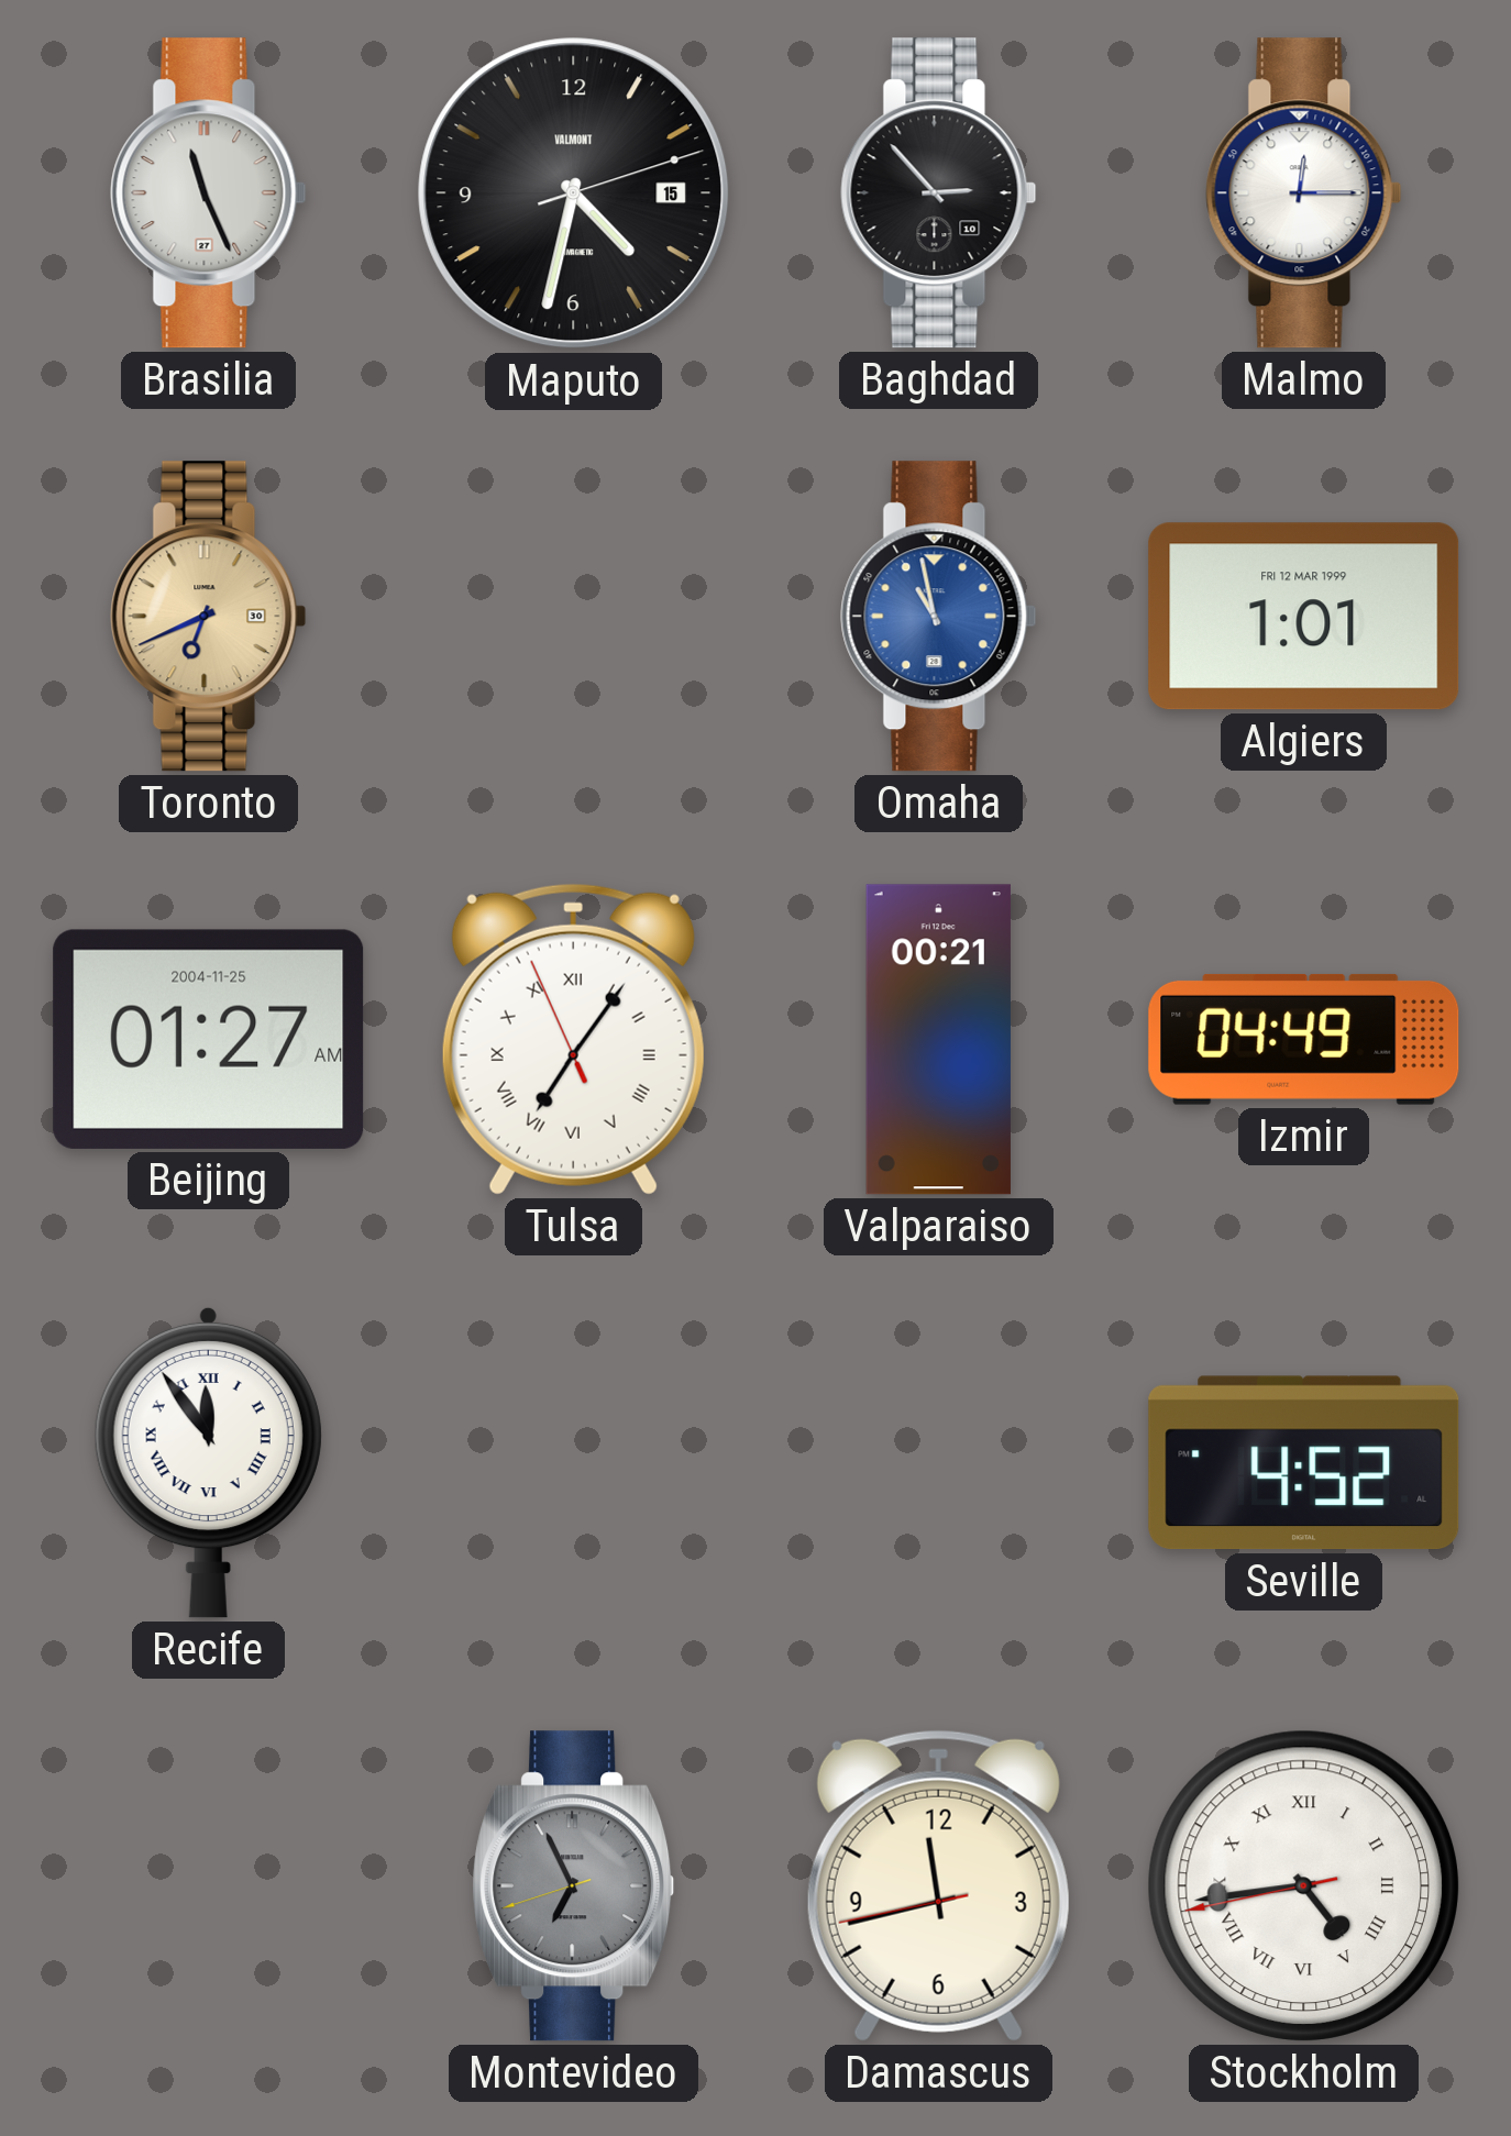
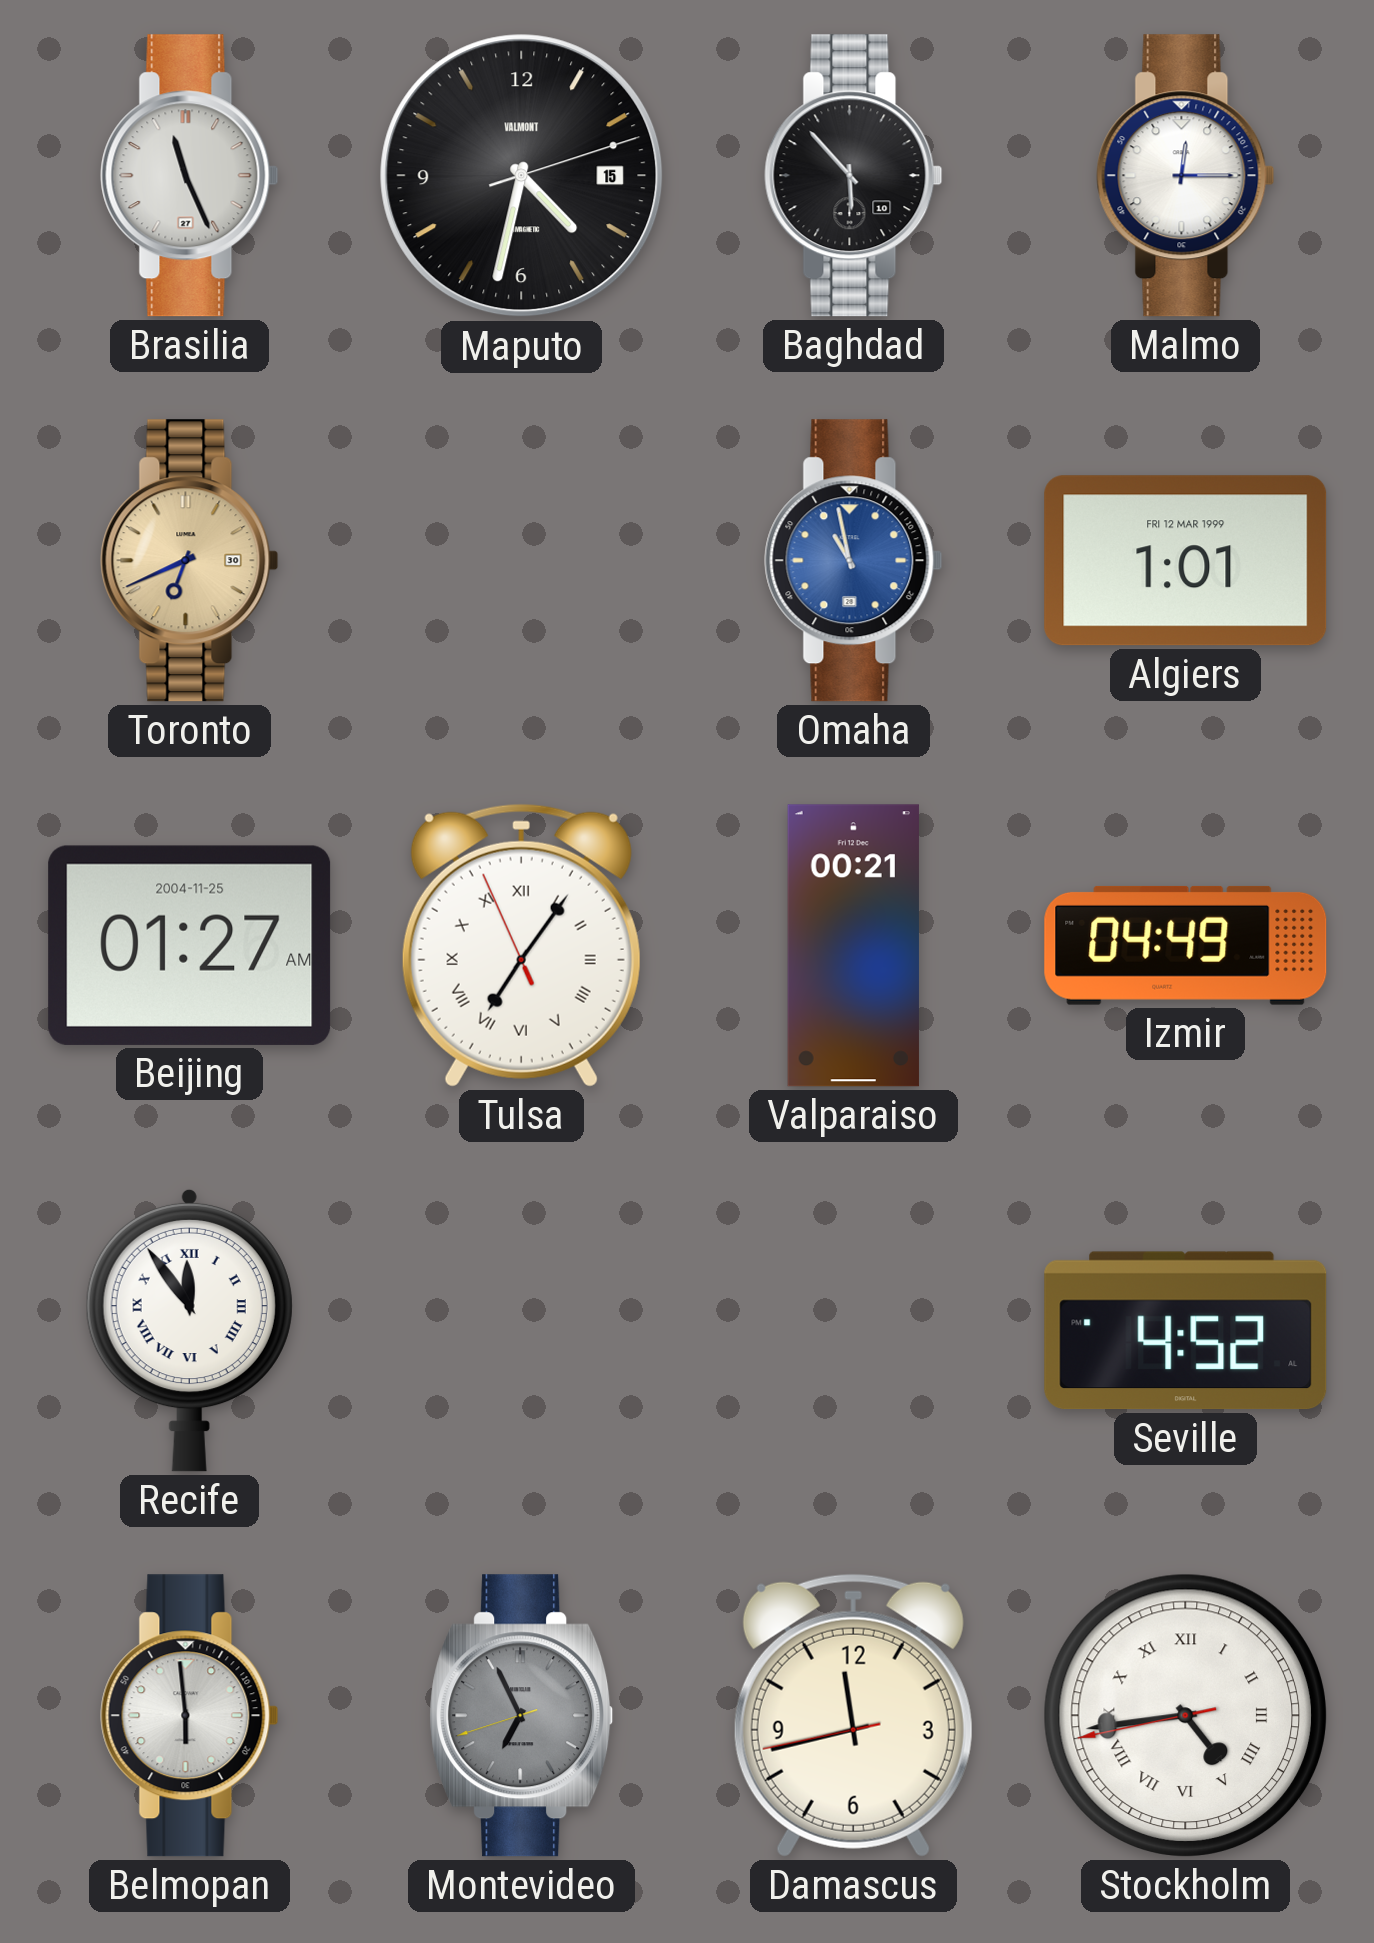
Baghdad: 2:53 -> 5:53
Belmopan: none -> 5:59
